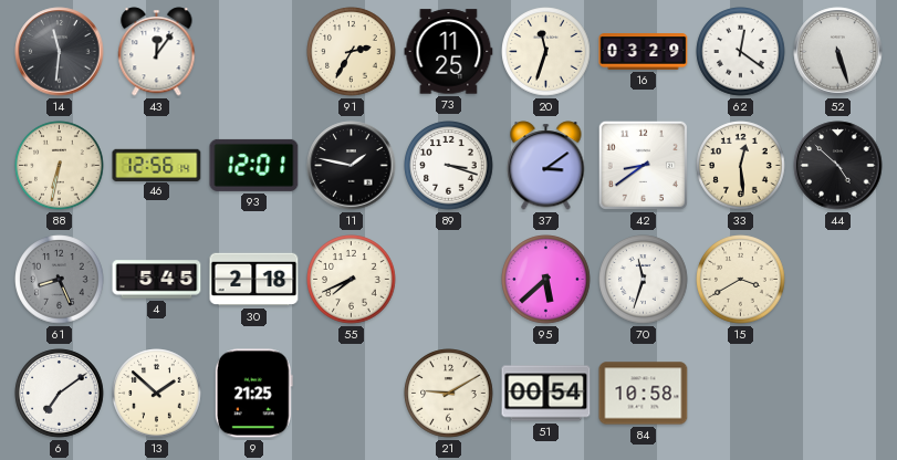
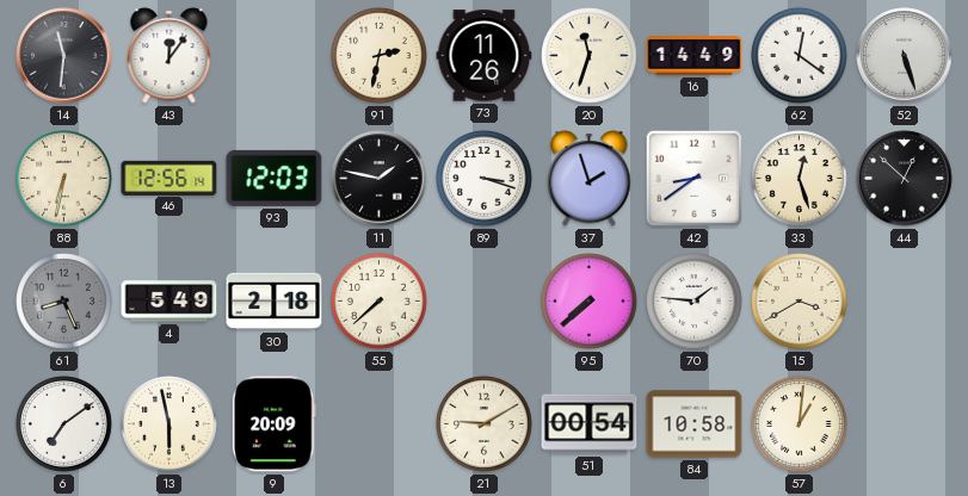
91: 2:35 -> 2:32
73: 11:25 -> 11:26
16: 03:29 -> 14:49
93: 12:01 -> 12:03
37: 3:09 -> 1:57
33: 12:29 -> 12:27
44: 4:52 -> 12:52
4: 5:45 -> 5:49
55: 7:41 -> 7:38
95: 5:38 -> 7:38
70: 11:33 -> 1:46
13: 1:52 -> 5:58
9: 21:25 -> 20:09
57: none -> 1:01
